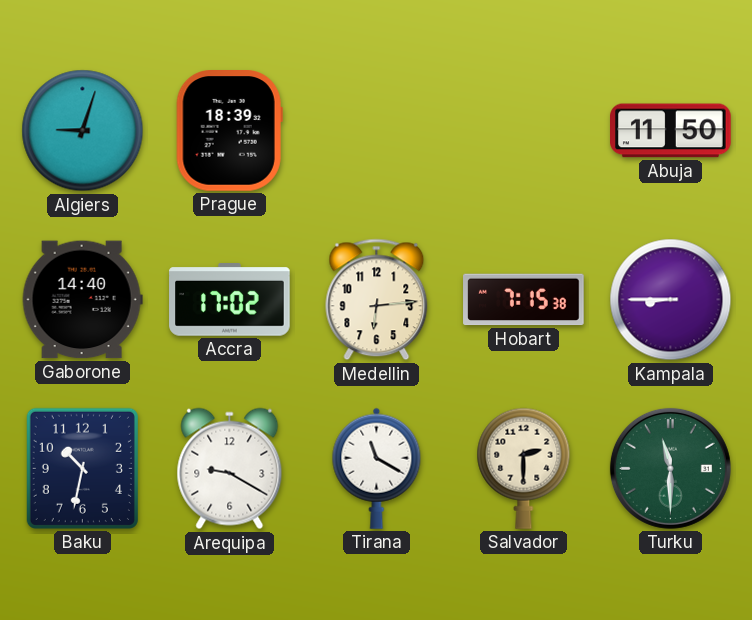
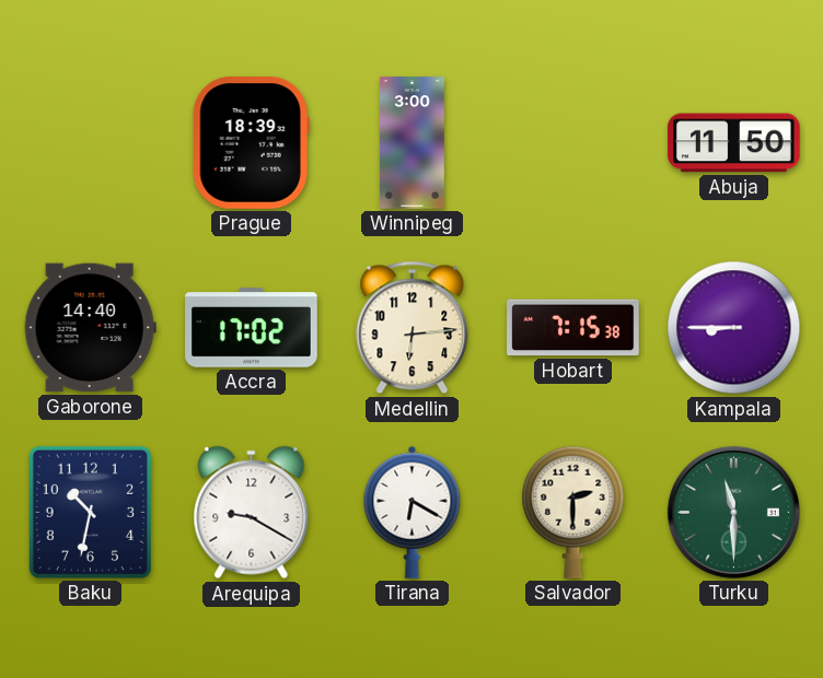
Algiers: 9:03 -> none
Winnipeg: none -> 3:00
Tirana: 11:20 -> 6:20
